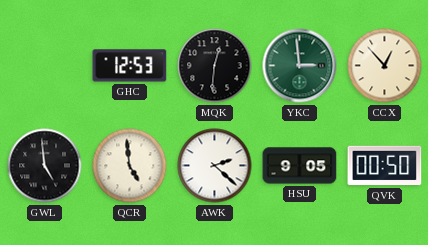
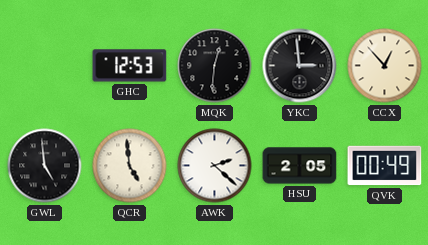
YKC dial: green -> black
HSU: 9:05 -> 2:05
QVK: 00:50 -> 00:49
